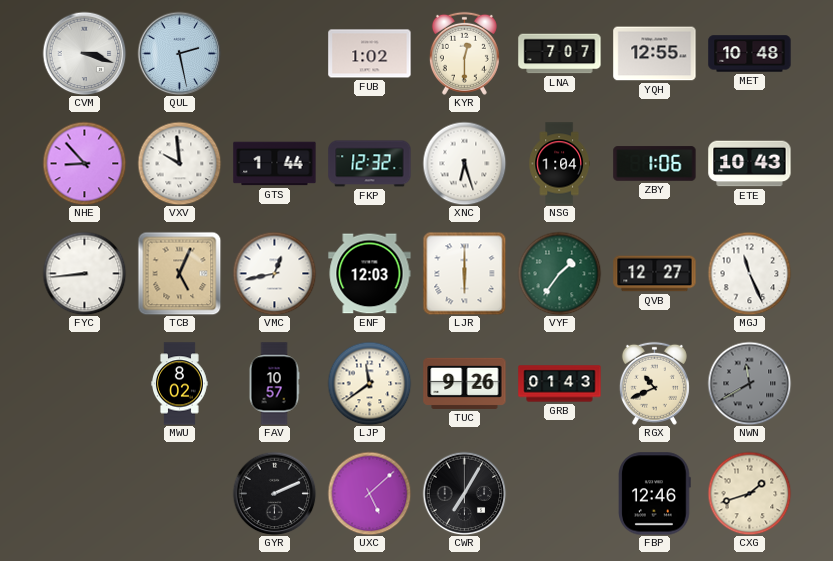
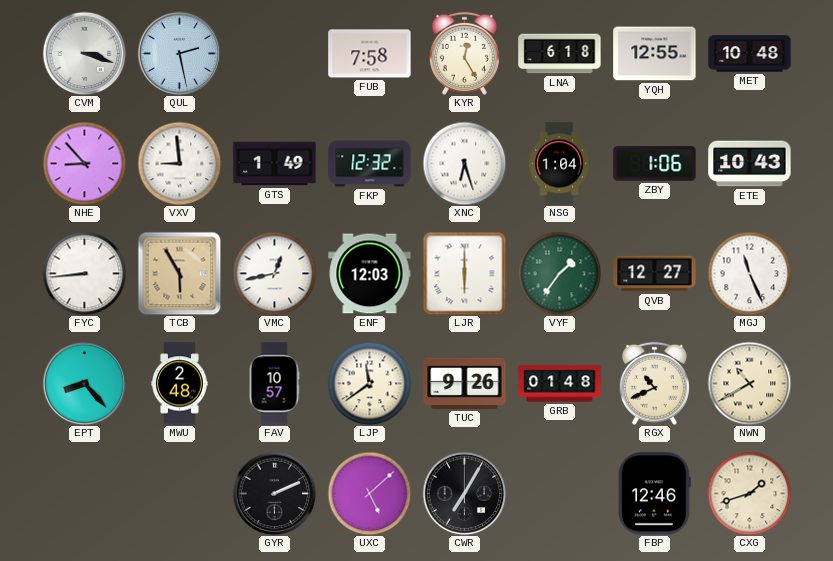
FUB: 1:02 -> 7:58
KYR: 12:30 -> 12:25
LNA: 7:07 -> 6:18
VXV: 9:59 -> 8:59
GTS: 1:44 -> 1:49
TCB: 5:04 -> 5:55
EPT: none -> 8:23
MWU: 8:02 -> 2:48
GRB: 01:43 -> 01:48
NWN: 11:40 -> 10:40
NWN dial: grey -> cream
